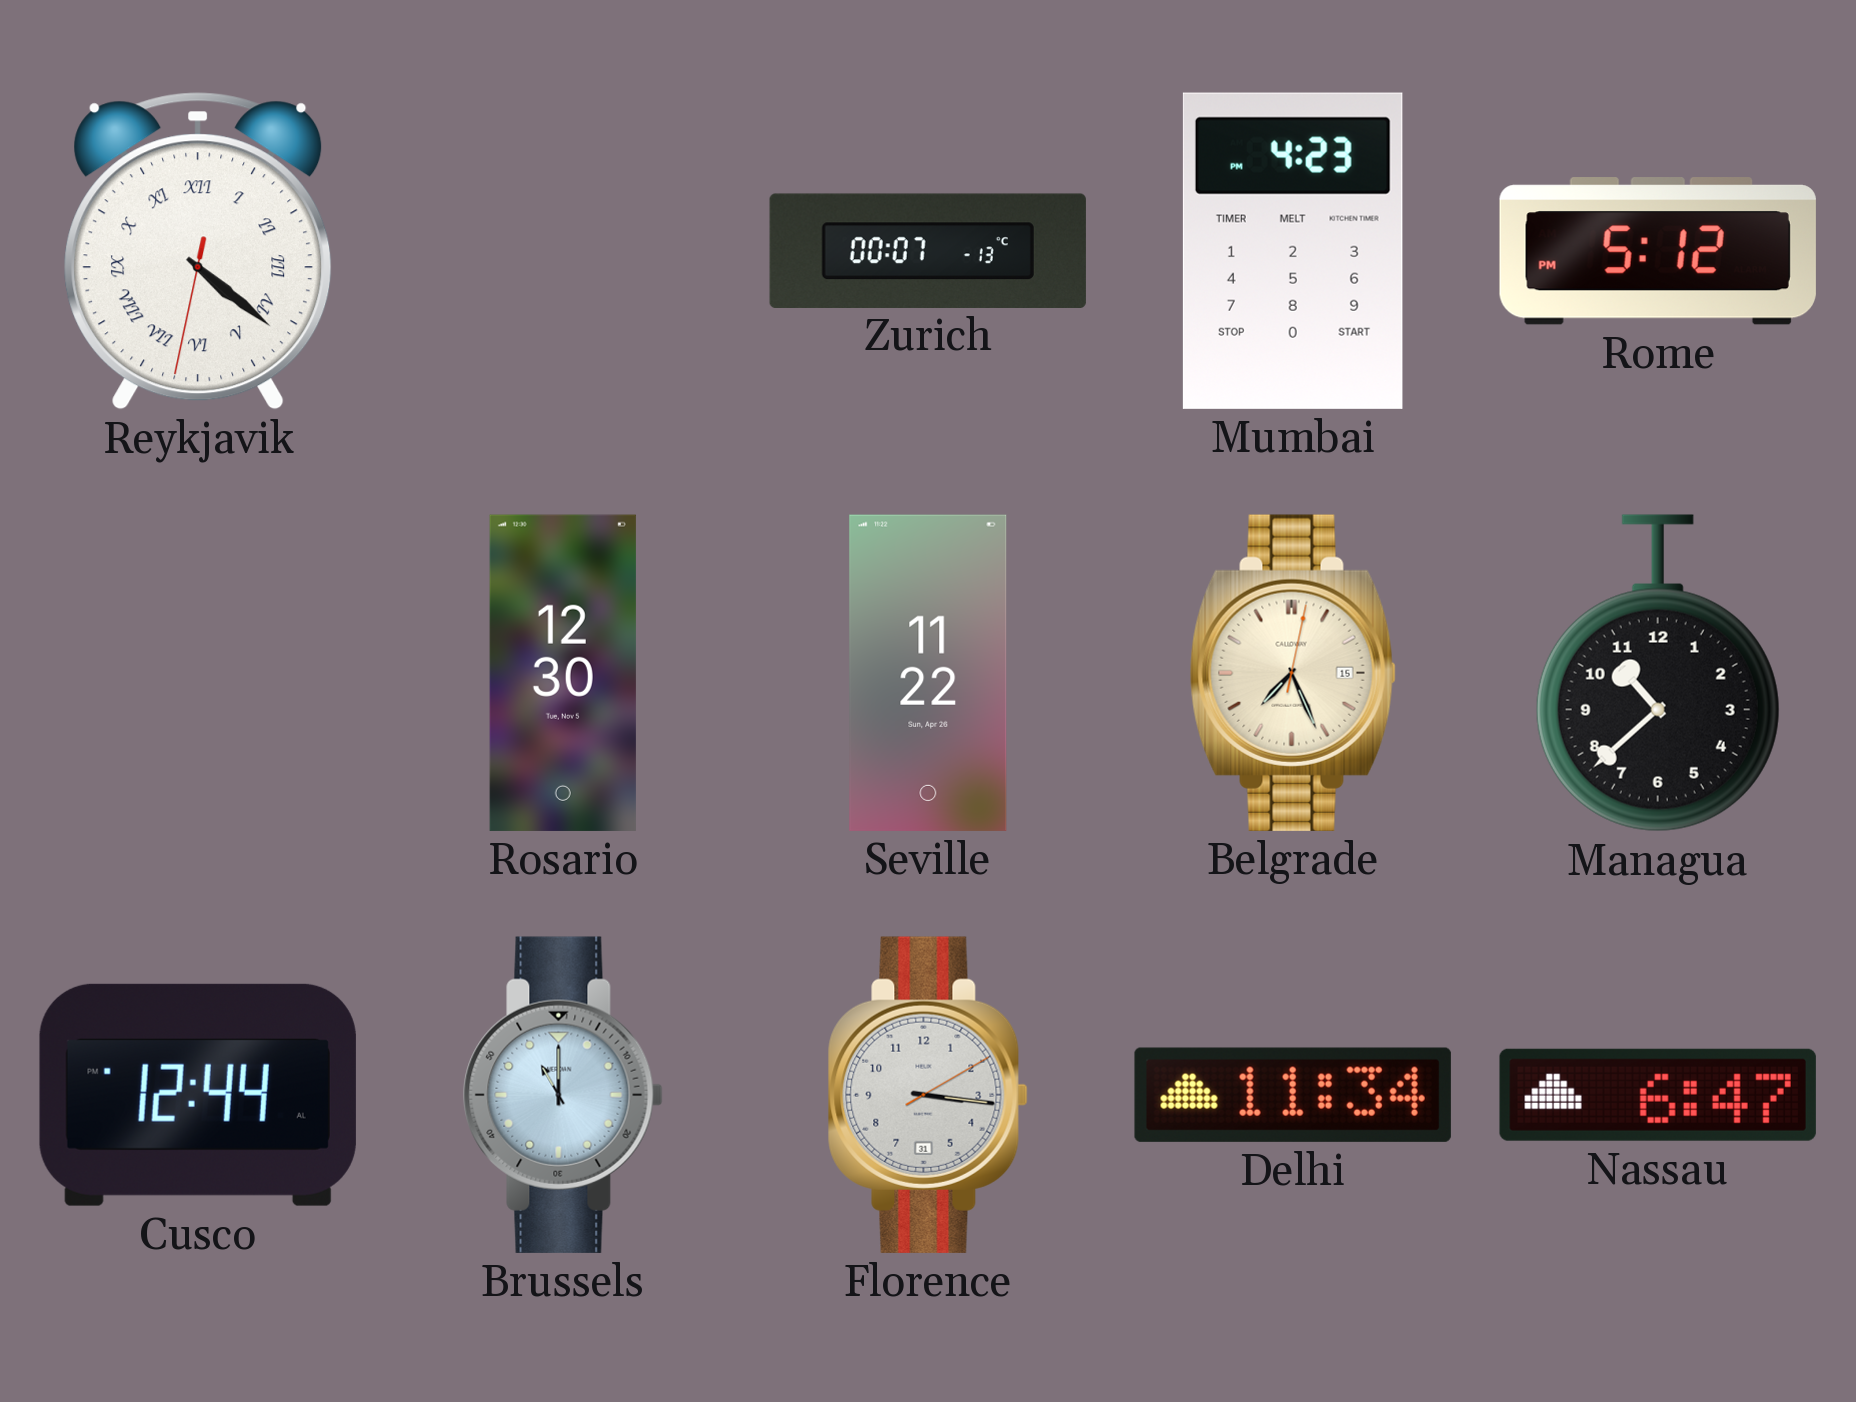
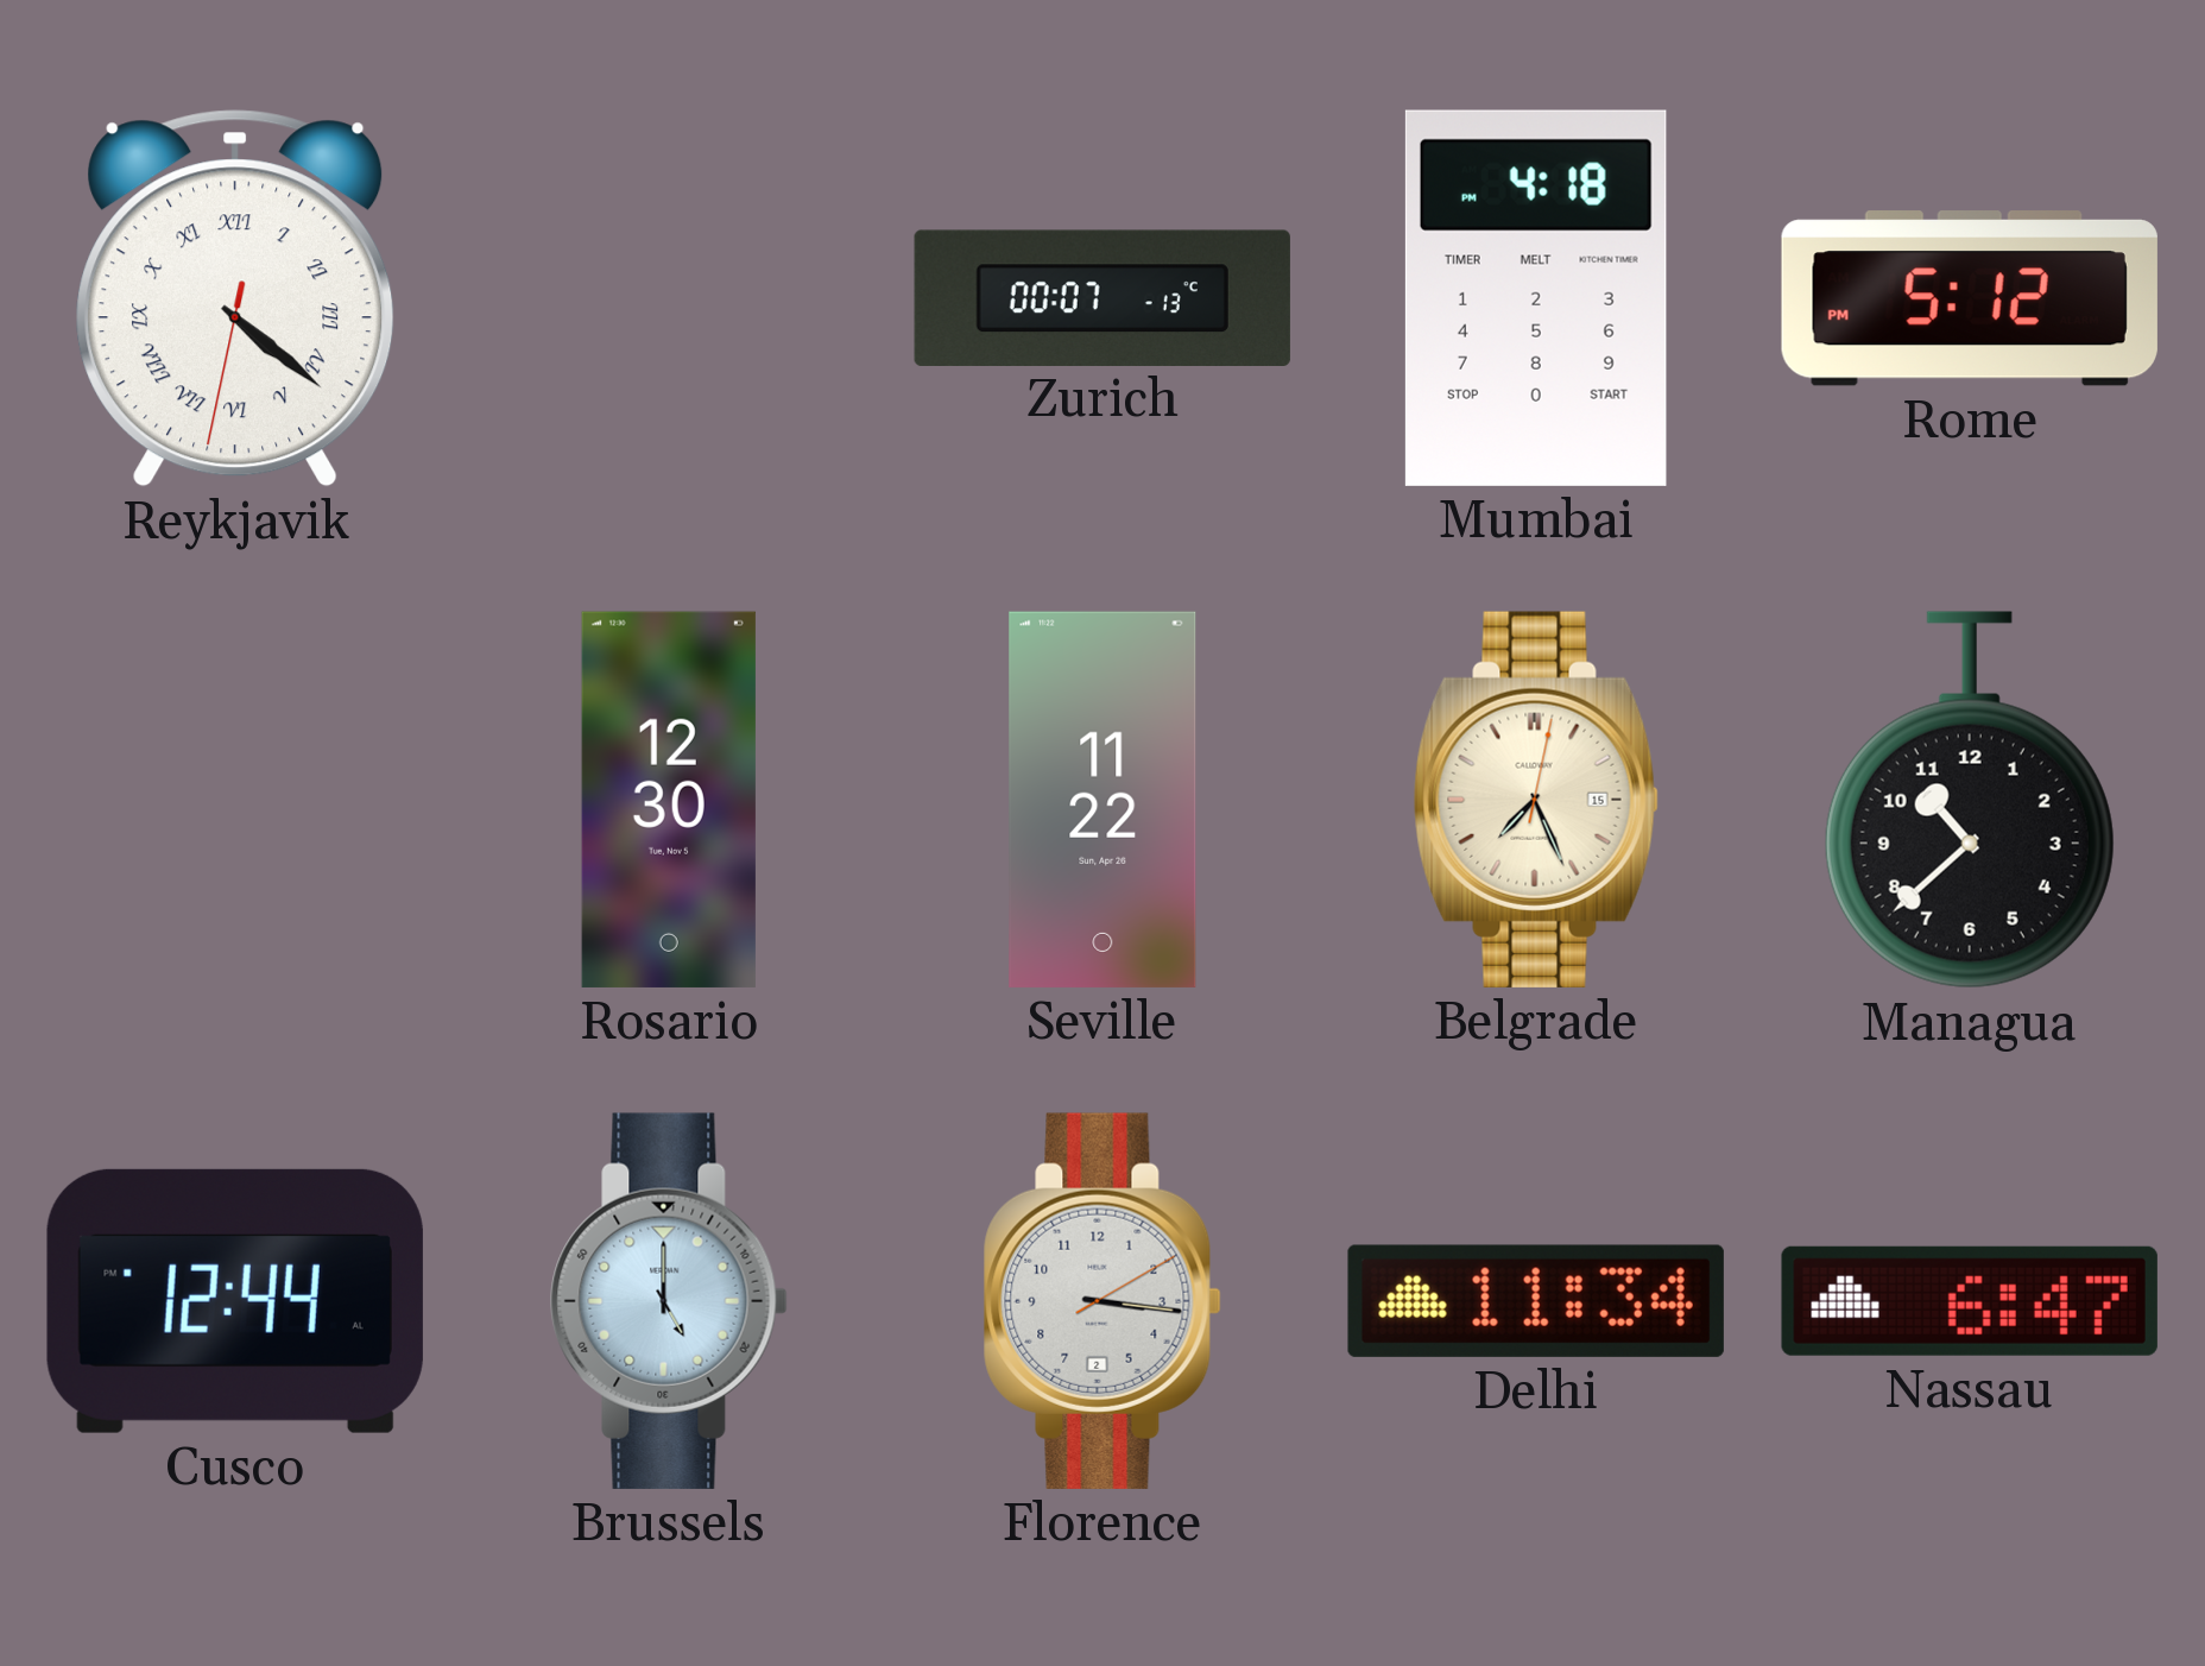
Mumbai: 4:23 -> 4:18
Brussels: 11:00 -> 5:00
Florence date: 31 -> 2
